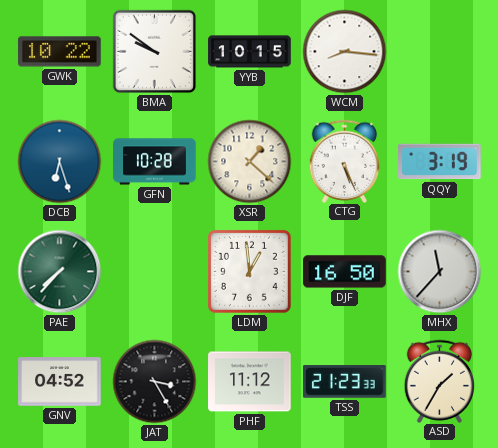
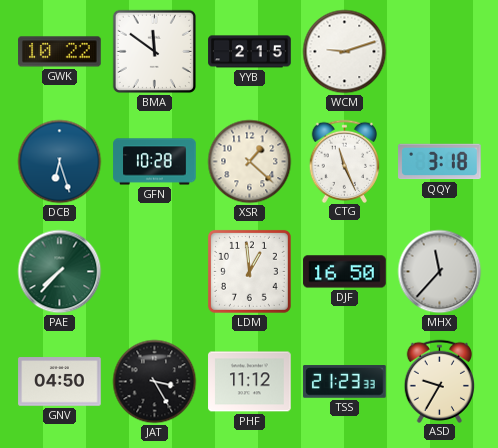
BMA: 9:51 -> 11:51
YYB: 10:15 -> 2:15
WCM: 8:16 -> 9:12
CTG: 5:26 -> 11:26
QQY: 3:19 -> 3:18
GNV: 04:52 -> 04:50
ASD: 1:35 -> 9:35
